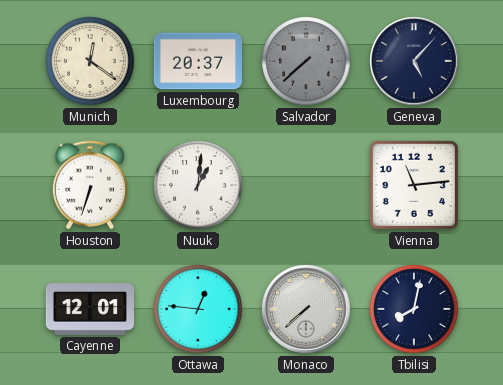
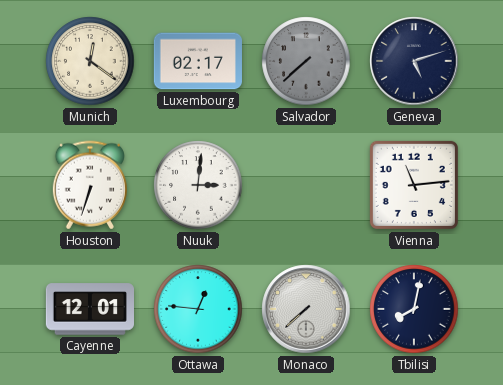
Luxembourg: 20:37 -> 02:17
Geneva: 5:07 -> 5:12
Nuuk: 1:01 -> 3:01
